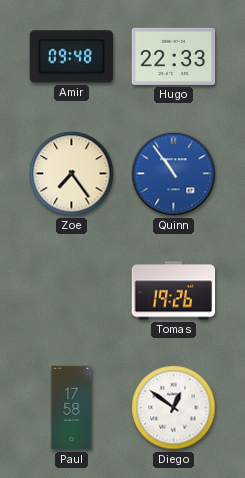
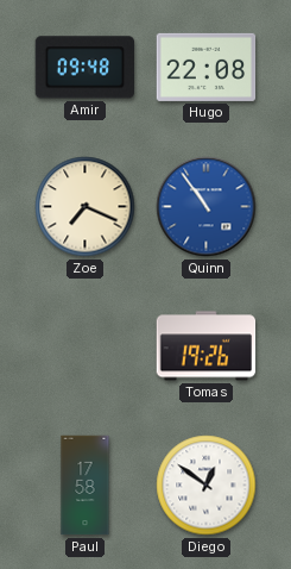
Hugo: 22:33 -> 22:08
Zoe: 7:24 -> 7:19
